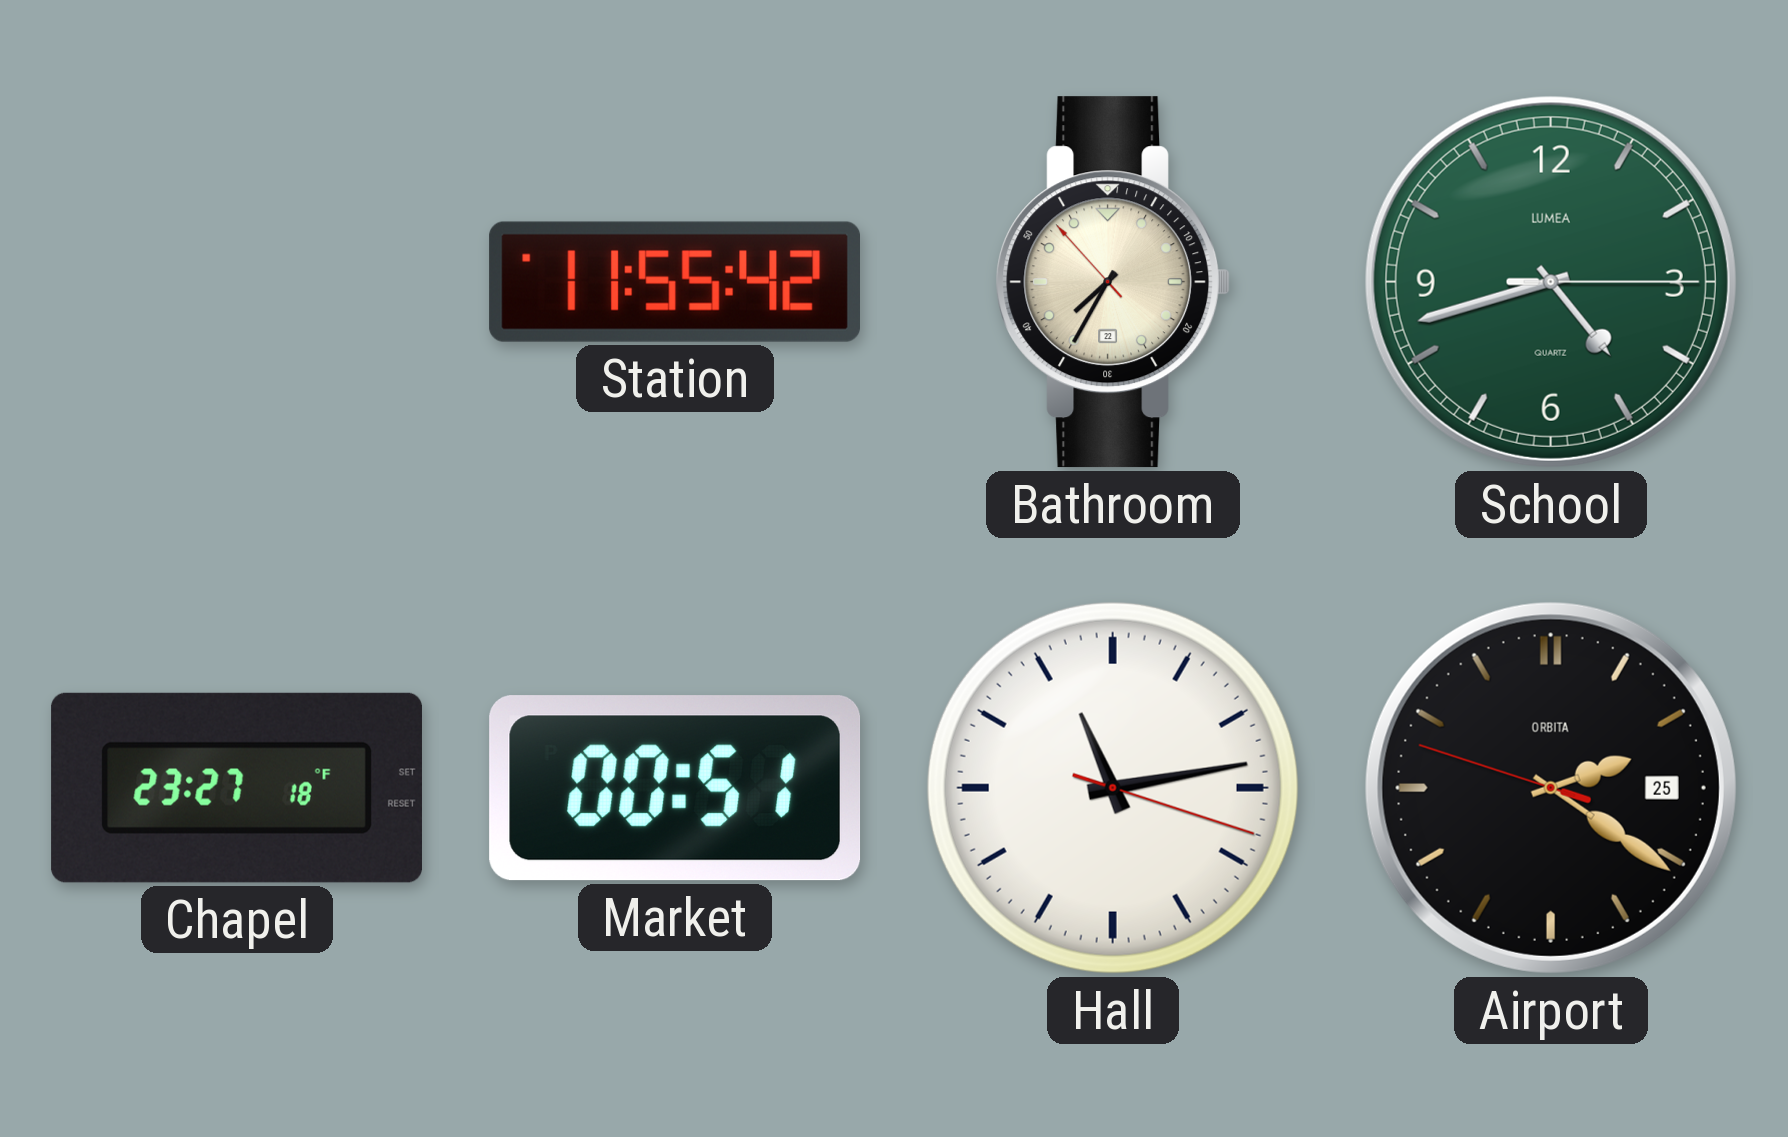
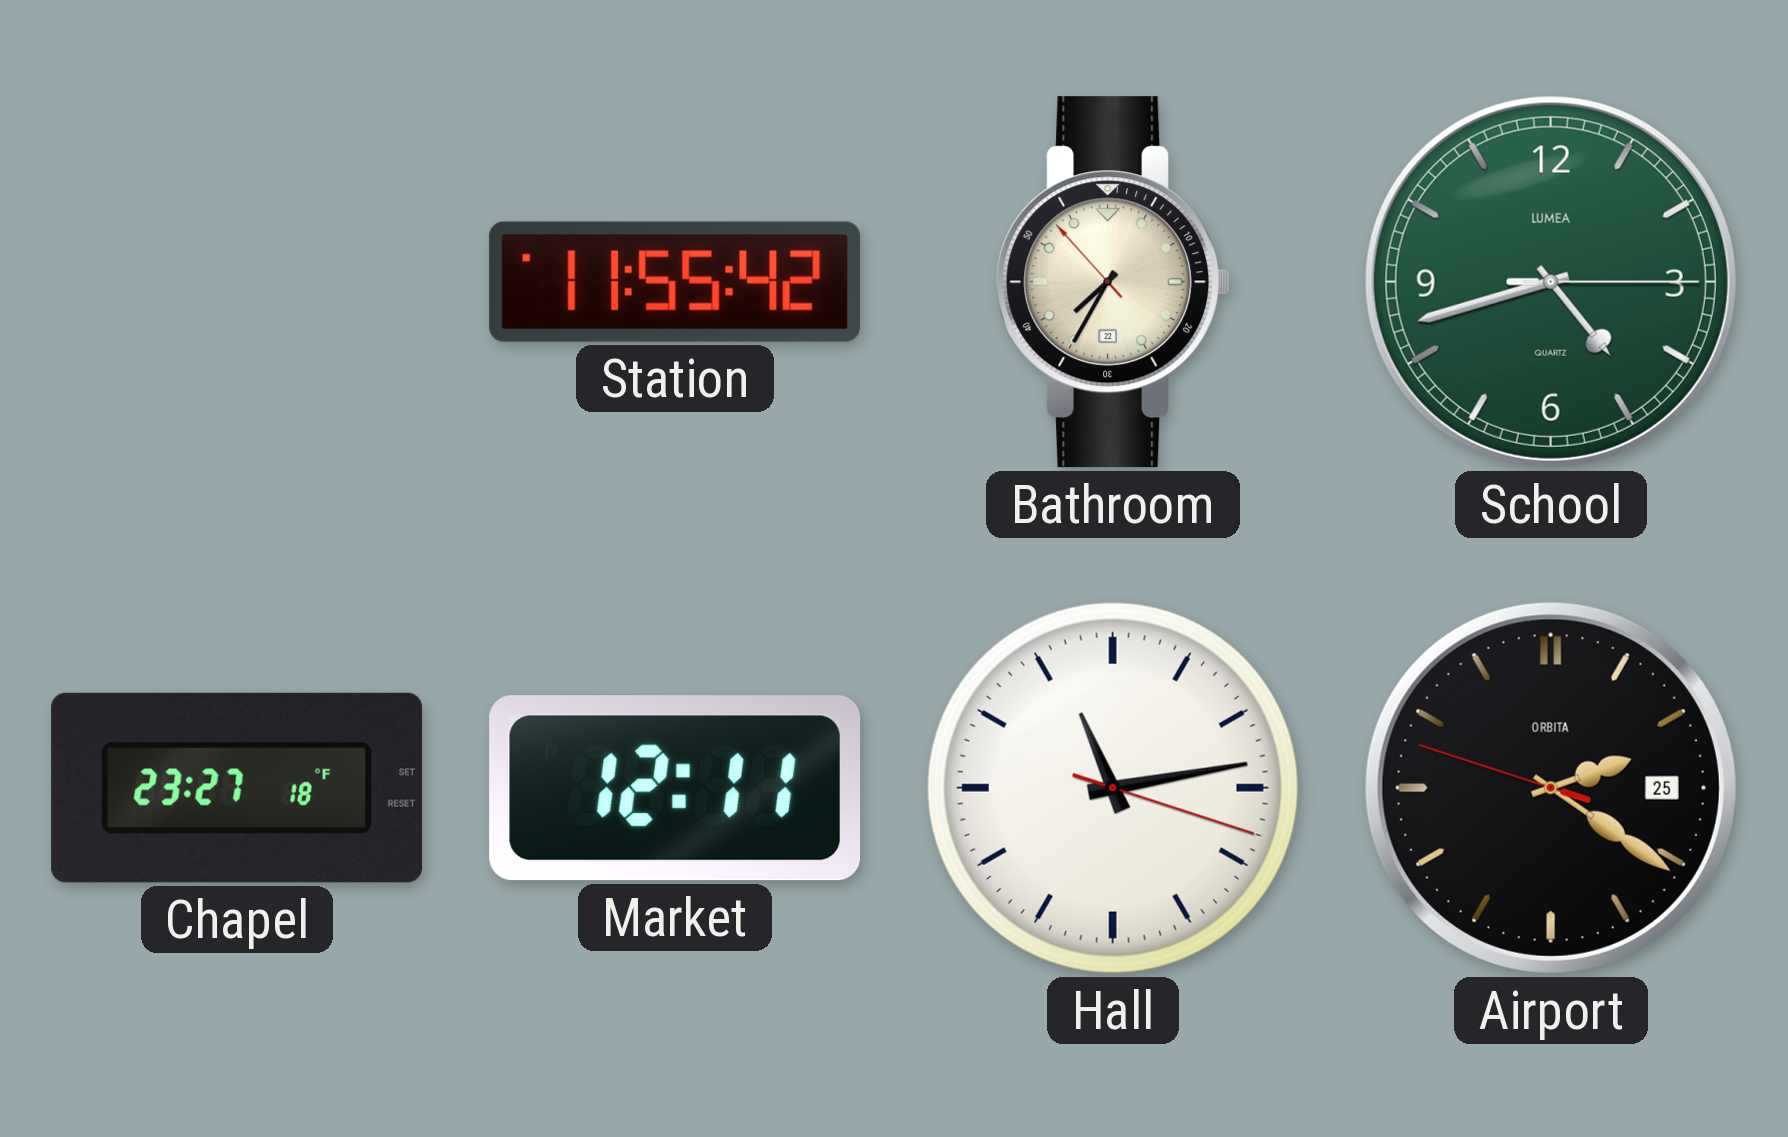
Market: 00:51 -> 12:11
